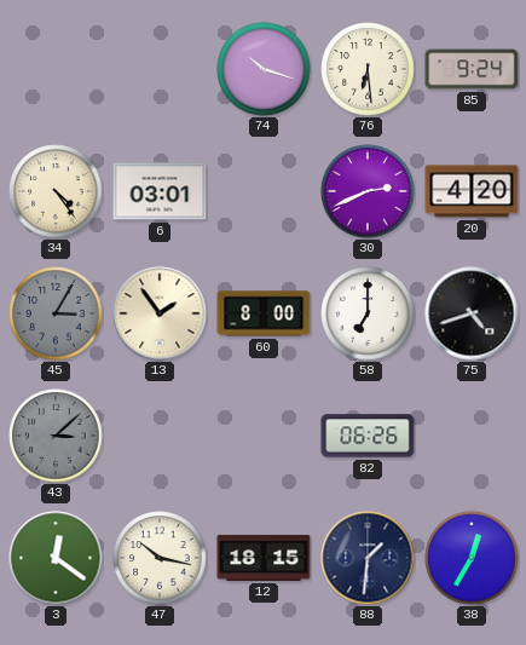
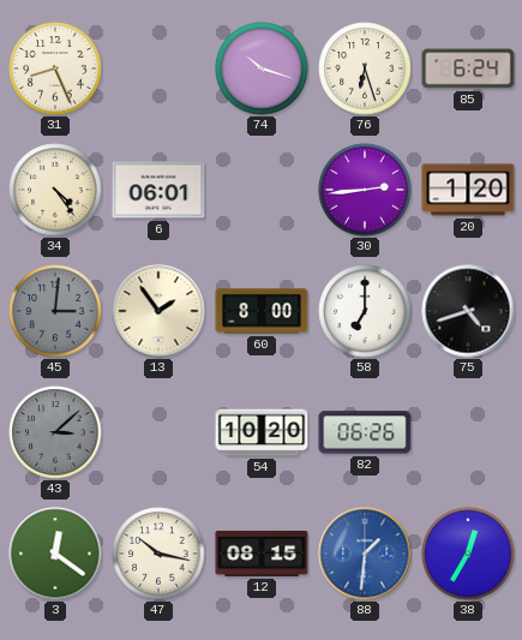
31: none -> 8:26
76: 6:29 -> 6:27
85: 9:24 -> 6:24
6: 03:01 -> 06:01
30: 2:41 -> 2:44
20: 4:20 -> 1:20
45: 3:05 -> 3:01
54: none -> 10:20
12: 18:15 -> 08:15
88 dial: navy -> blue
